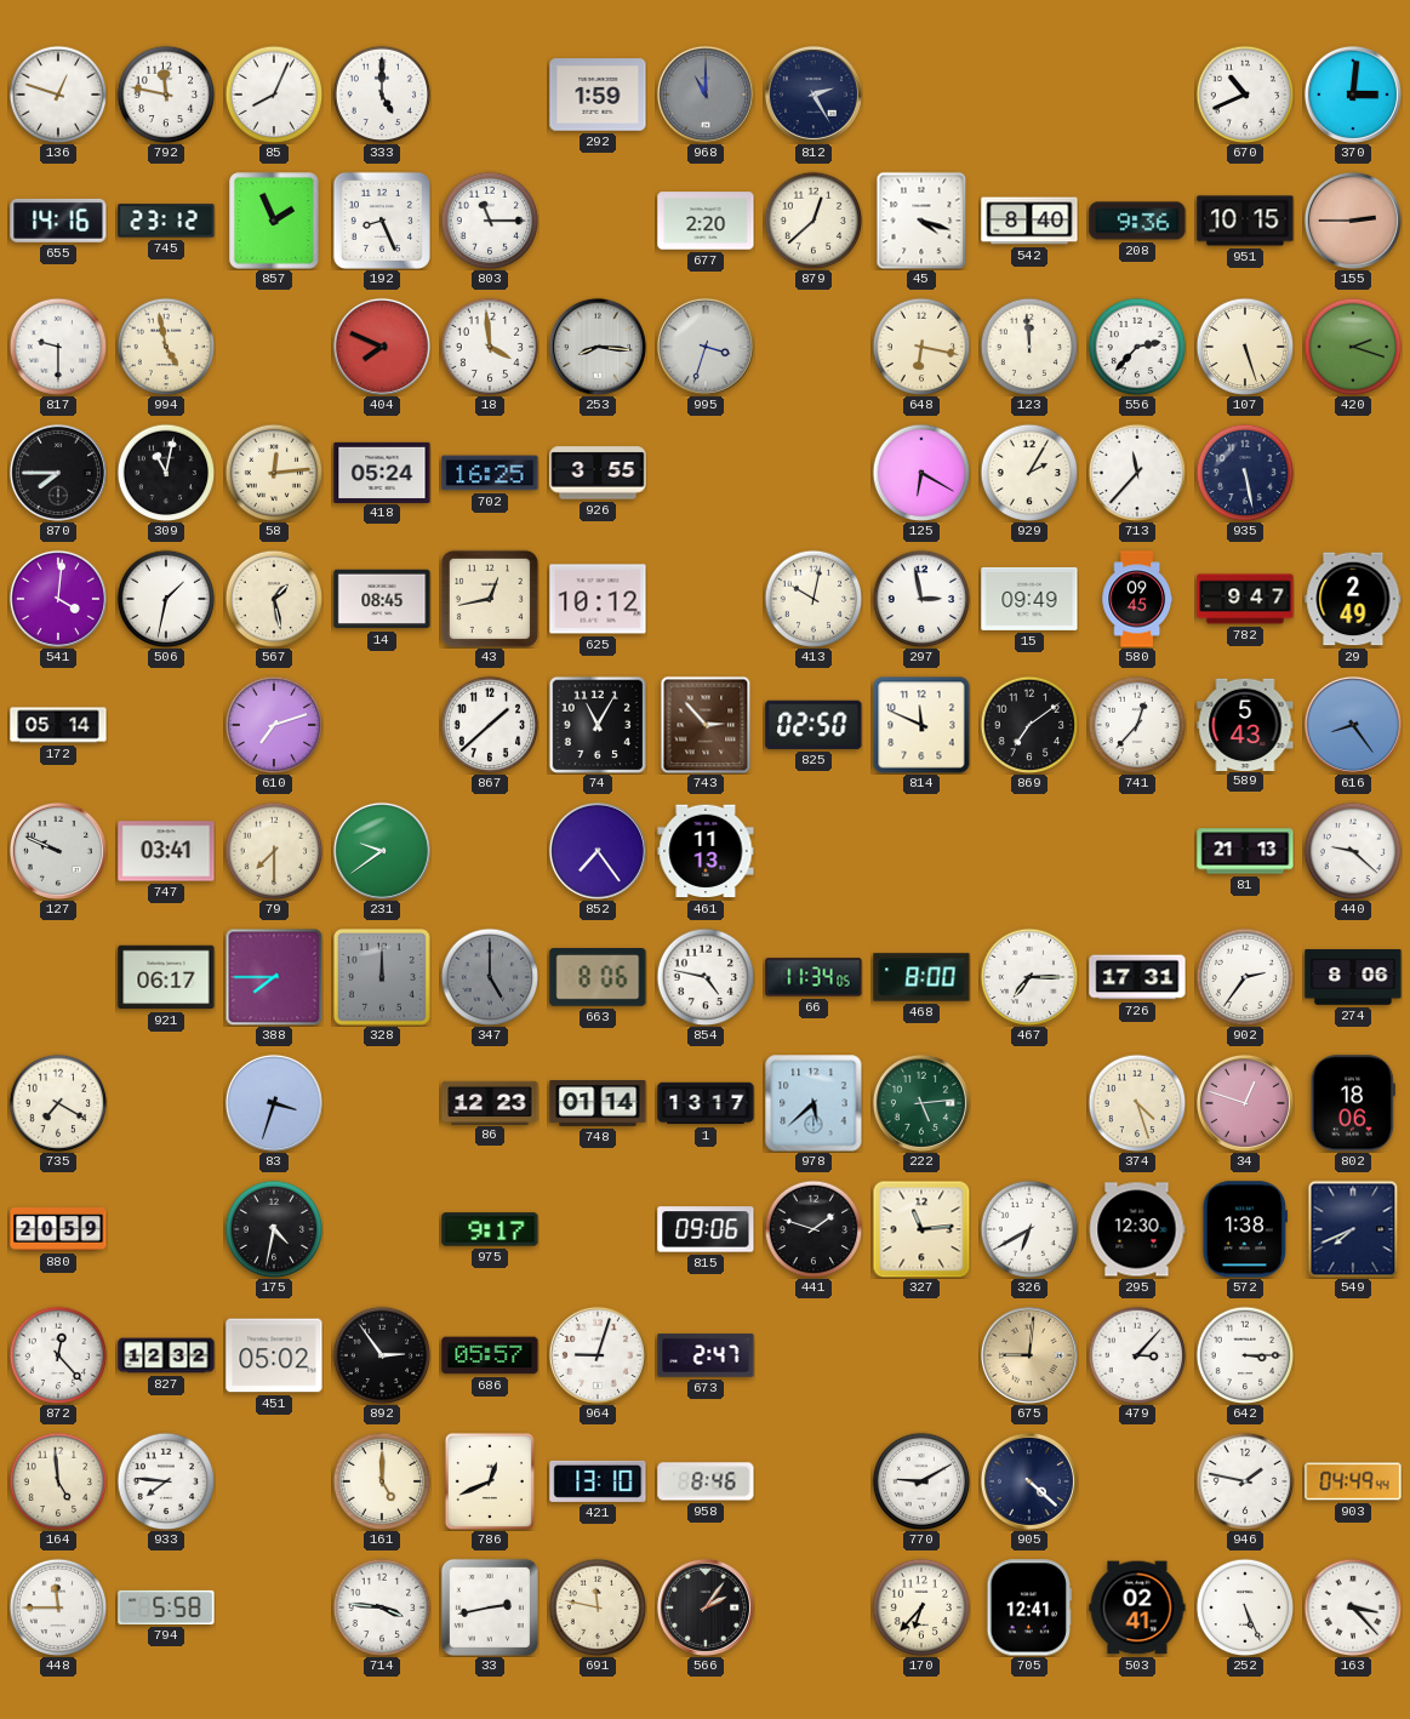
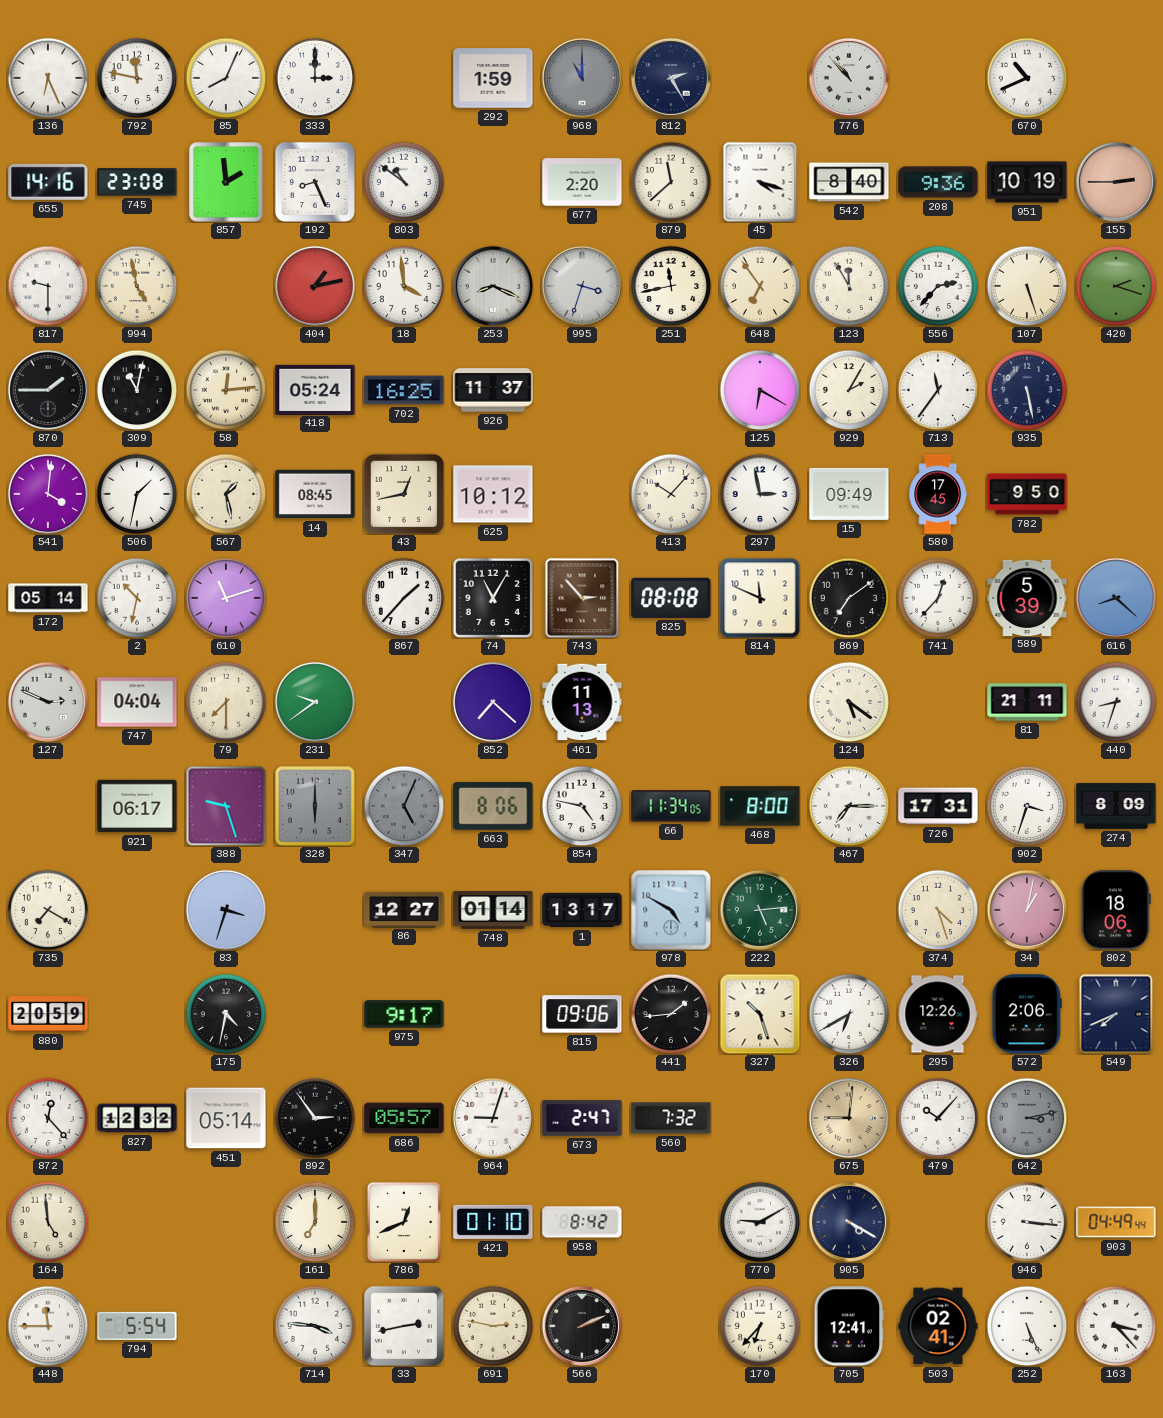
136: 12:48 -> 6:26
333: 5:00 -> 3:00
776: none -> 10:53
370: 3:01 -> none
745: 23:12 -> 23:08
857: 1:56 -> 1:59
803: 11:15 -> 10:51
879: 12:38 -> 11:38
951: 10:15 -> 10:19
404: 7:49 -> 1:13
253: 8:16 -> 8:19
251: none -> 11:43
648: 6:17 -> 6:54
123: 11:59 -> 11:55
870: 7:45 -> 1:45
926: 3:55 -> 11:37
713: 11:37 -> 11:36
413: 10:02 -> 10:07
580: 09:45 -> 17:45
782: 9:47 -> 9:50
29: 2:49 -> none
2: none -> 10:32
610: 7:12 -> 11:12
867: 1:38 -> 1:37
825: 02:50 -> 08:08
589: 5:43 -> 5:39
616: 8:24 -> 8:22
127: 9:49 -> 2:49
747: 03:41 -> 04:04
852: 7:24 -> 7:22
124: none -> 5:21
81: 21:13 -> 21:11
440: 9:22 -> 8:33
388: 7:45 -> 9:27
328: 12:00 -> 6:00
347: 5:00 -> 5:04
902: 2:36 -> 3:33
274: 8:06 -> 8:09
86: 12:23 -> 12:27
978: 5:38 -> 4:50
34: 12:48 -> 1:02
441: 1:48 -> 1:44
327: 11:14 -> 10:27
295: 12:30 -> 12:26
572: 1:38 -> 2:06
451: 05:02 -> 05:14
560: none -> 7:32
479: 3:07 -> 10:07
642: 3:15 -> 3:13
642 dial: white -> grey
933: 7:46 -> none
161: 5:00 -> 7:00
421: 13:10 -> 01:10
958: 8:46 -> 8:42
905: 4:22 -> 4:20
946: 1:47 -> 3:16
794: 5:58 -> 5:54
691: 11:47 -> 2:47
566: 2:06 -> 2:11
